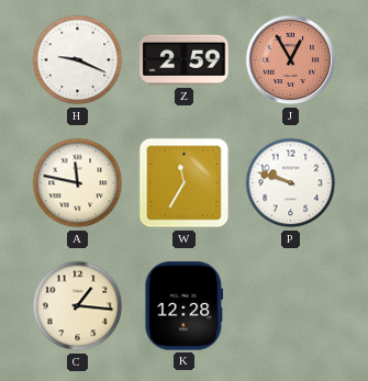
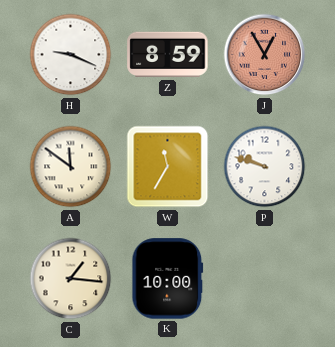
Z: 2:59 -> 8:59
A: 11:47 -> 11:51
K: 12:28 -> 10:00
